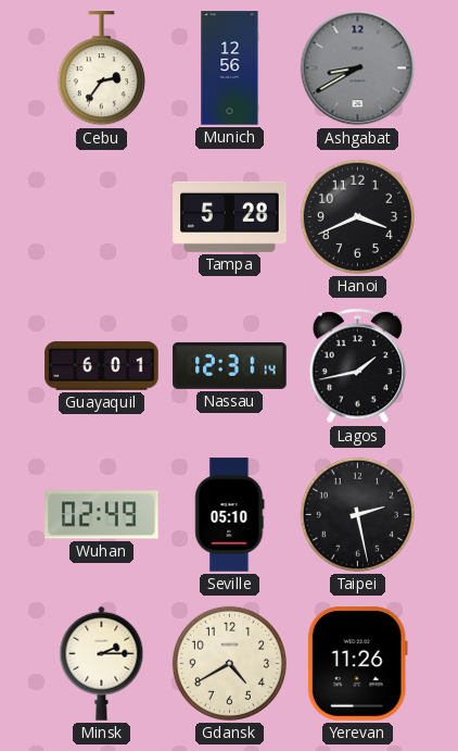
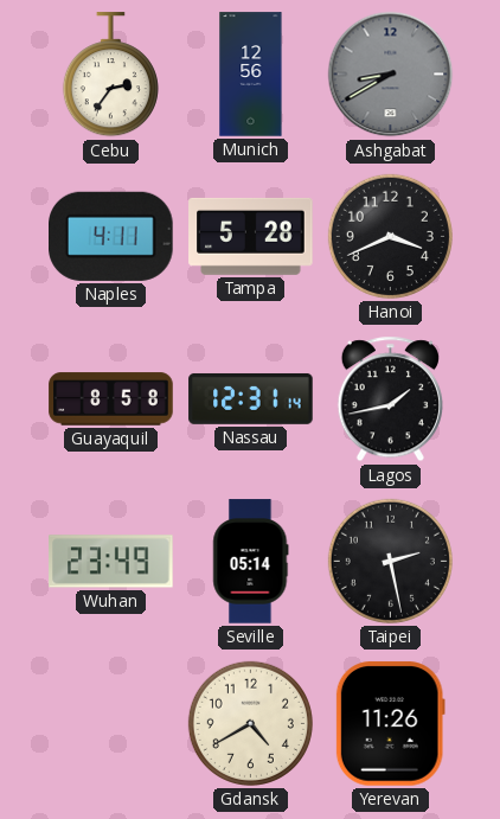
Naples: none -> 4:11
Guayaquil: 6:01 -> 8:58
Wuhan: 02:49 -> 23:49
Seville: 05:10 -> 05:14
Minsk: 2:15 -> none
